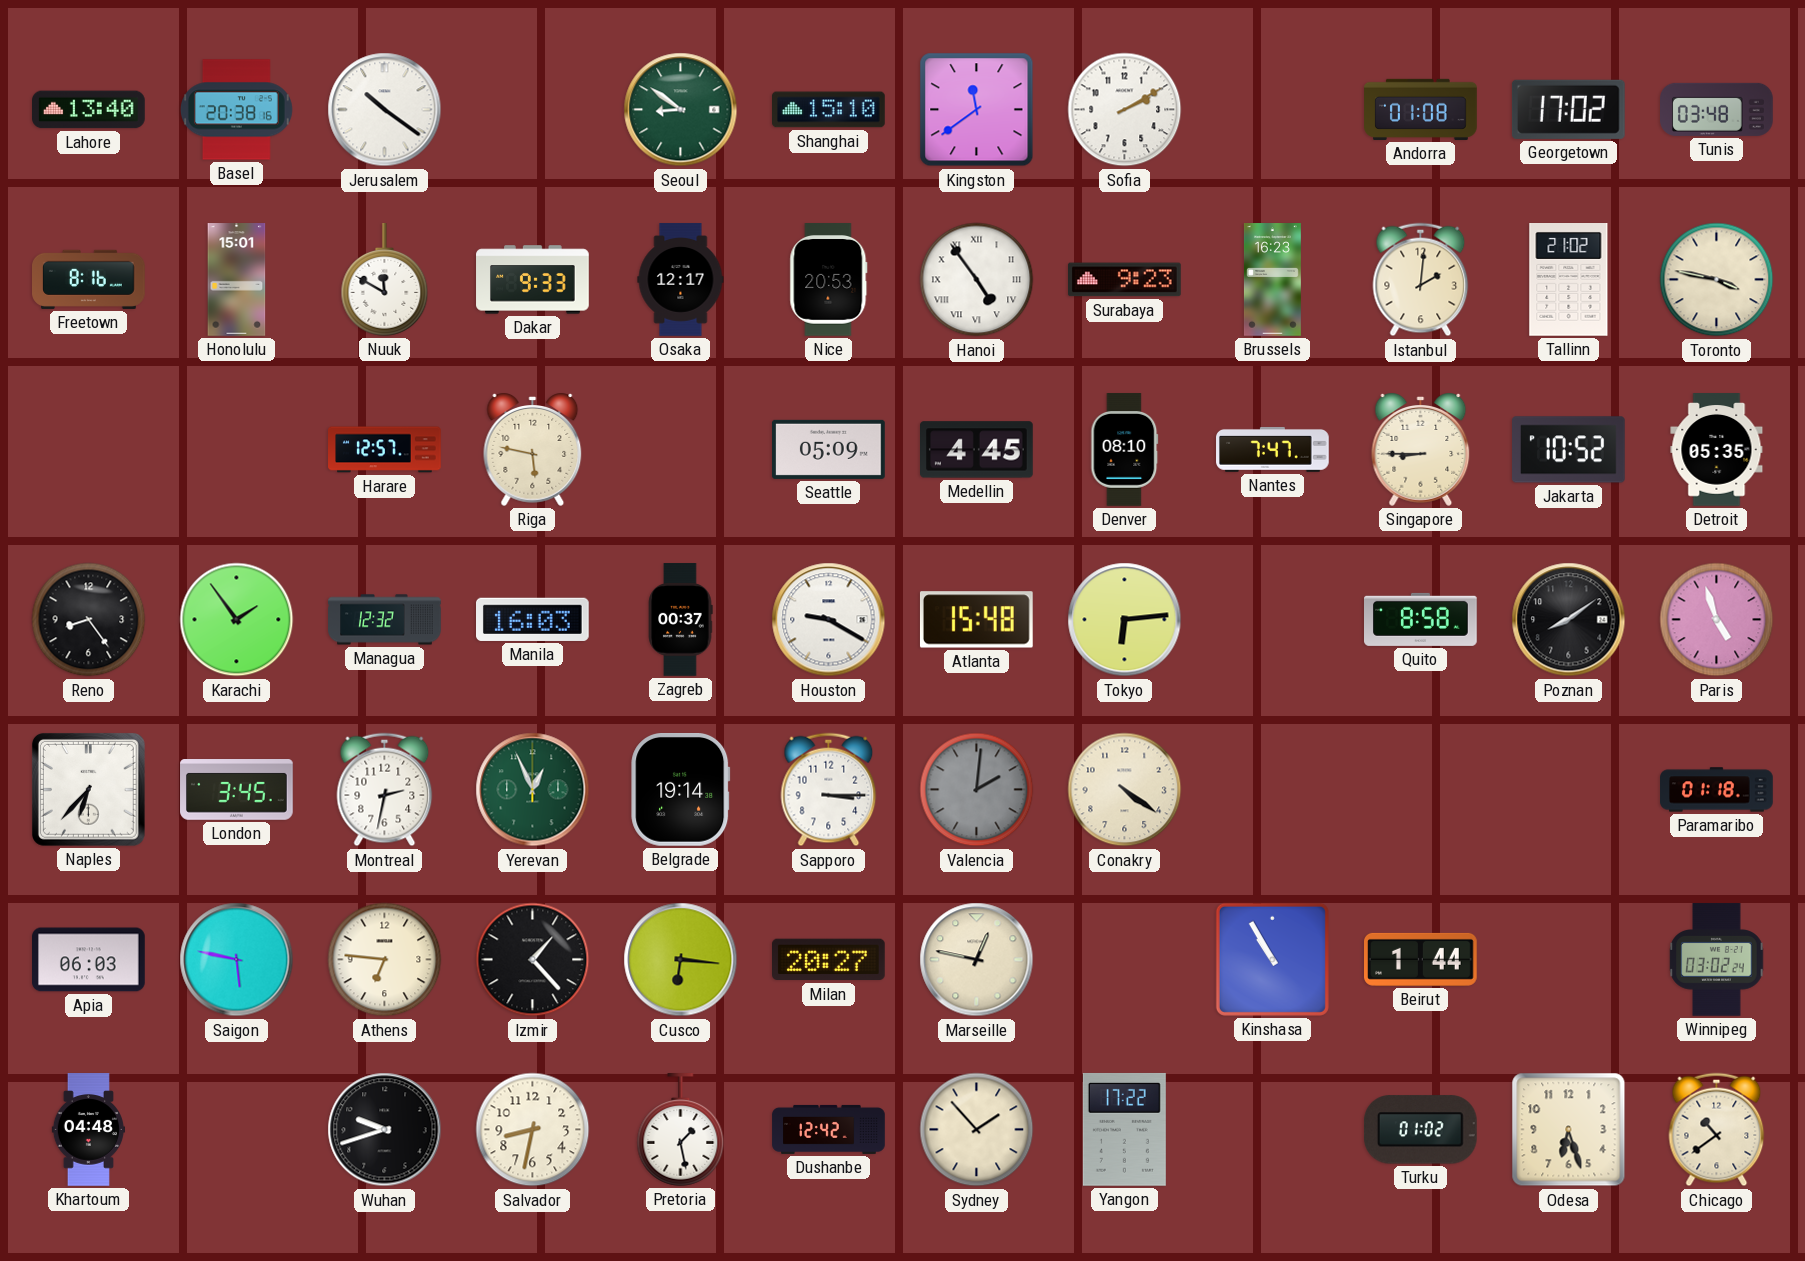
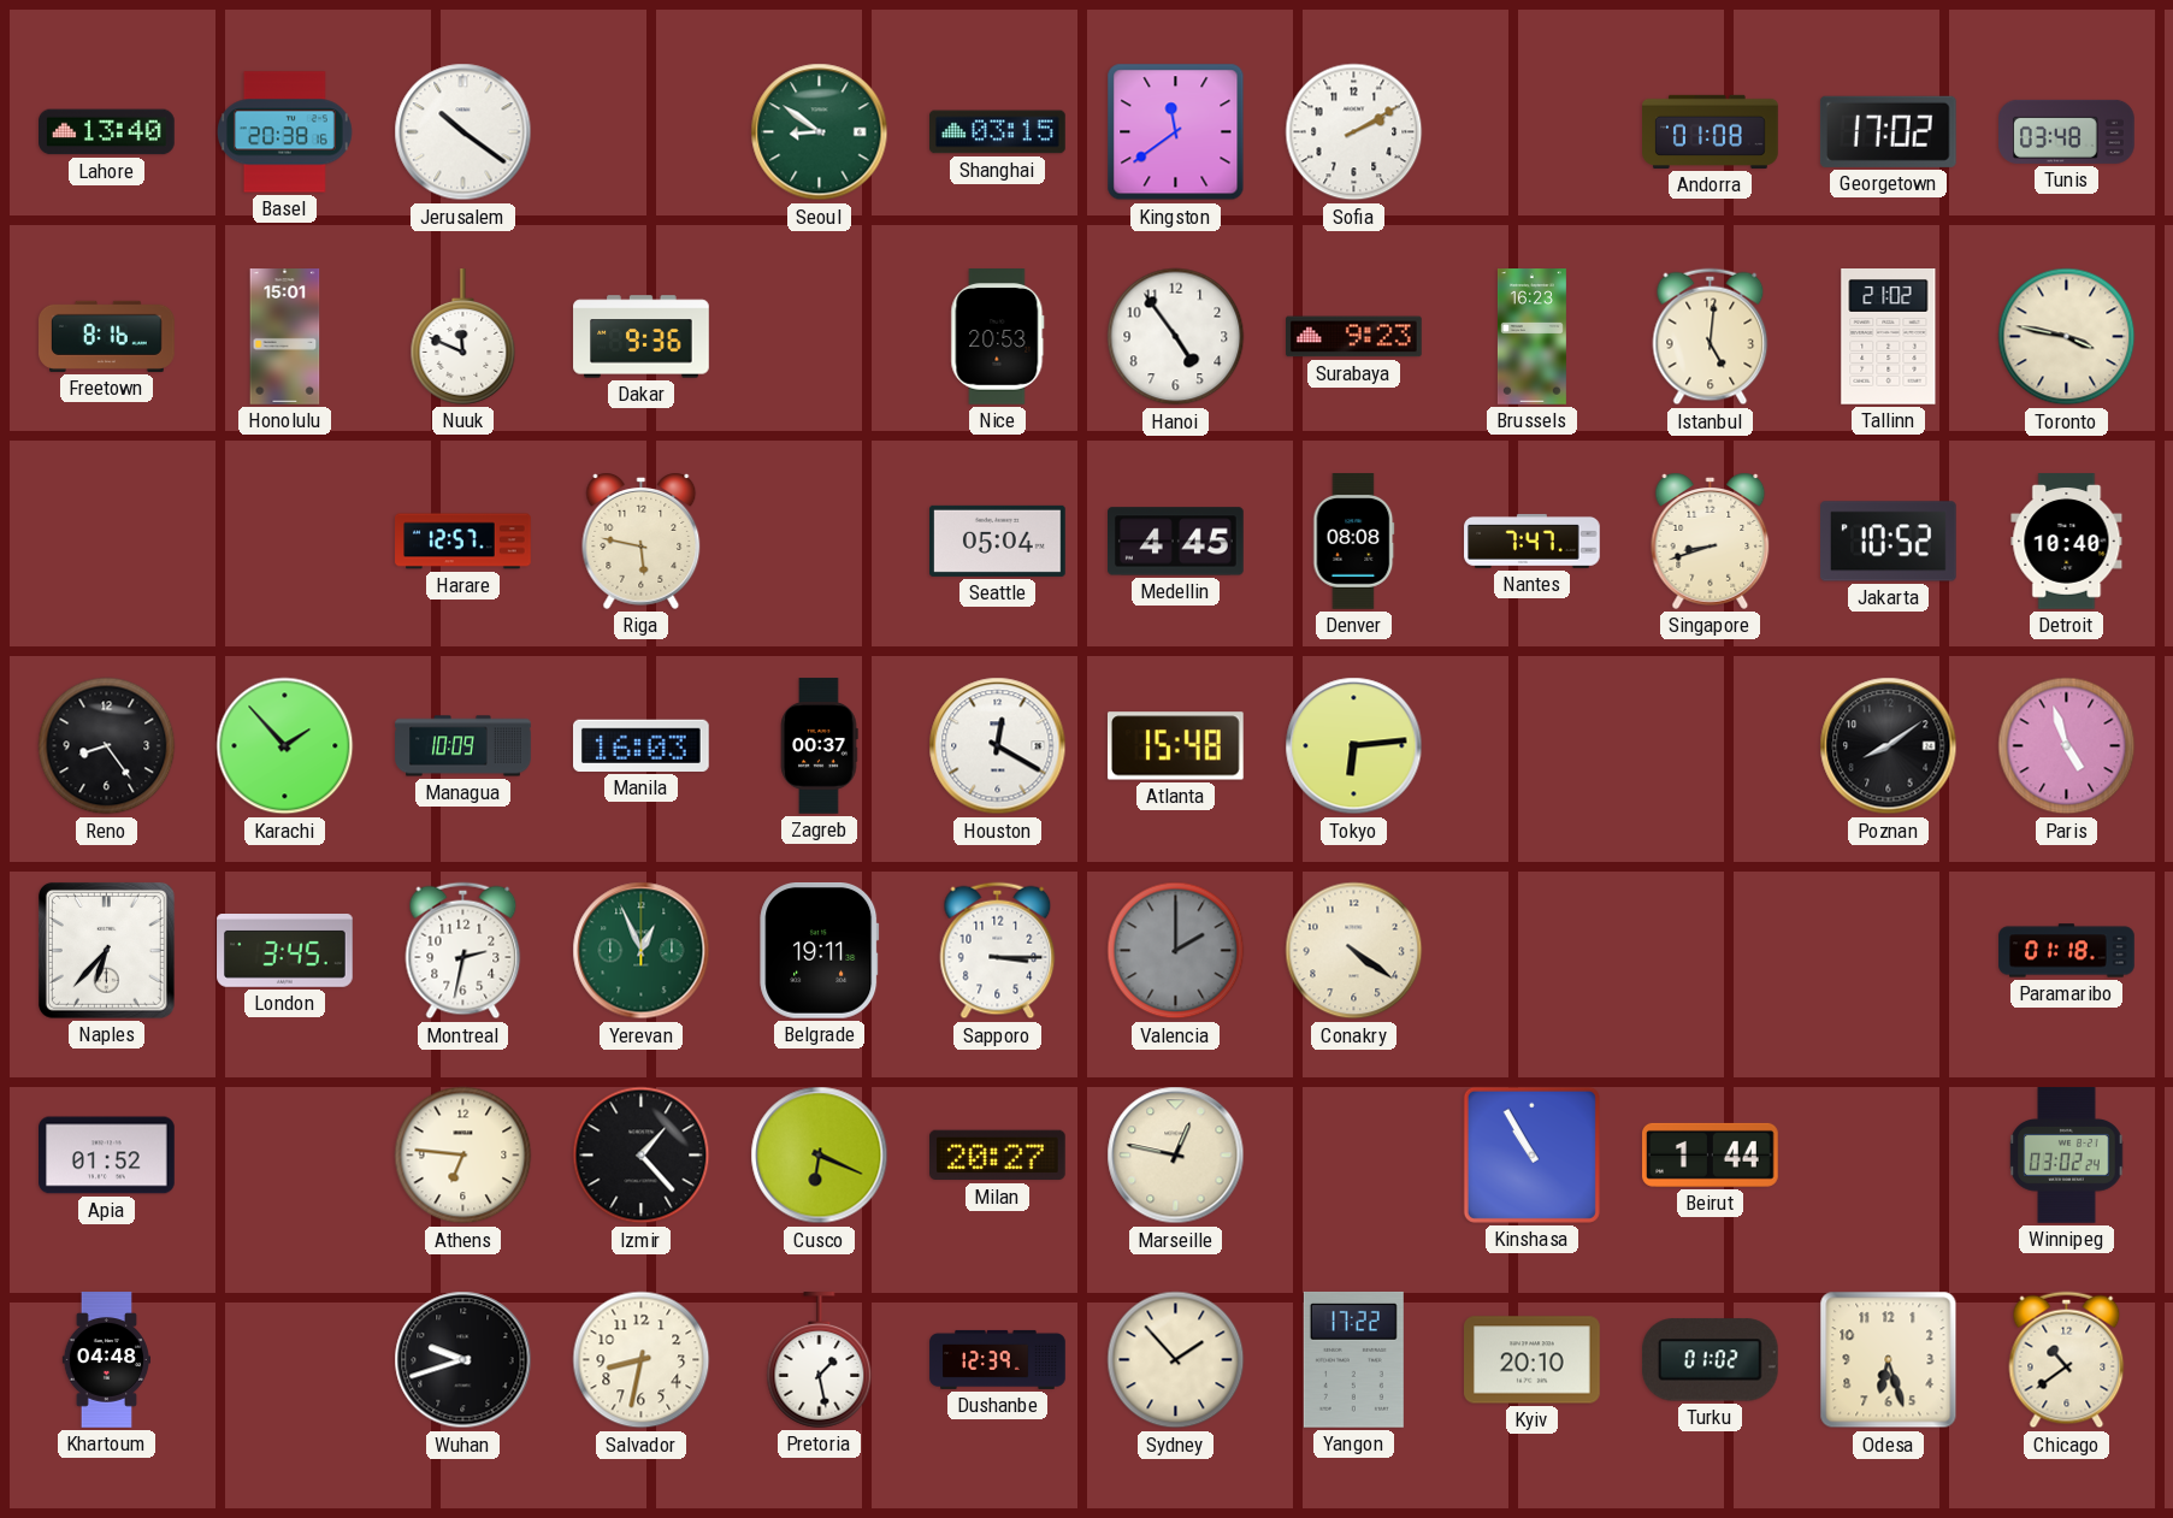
Shanghai: 15:10 -> 03:15
Nuuk: 11:50 -> 11:49
Dakar: 9:33 -> 9:36
Osaka: 12:17 -> none
Hanoi numerals: Roman -> Arabic
Istanbul: 2:01 -> 5:01
Seattle: 05:09 -> 05:04
Denver: 08:10 -> 08:08
Singapore: 8:45 -> 8:42
Detroit: 05:35 -> 10:40
Karachi: 1:54 -> 1:53
Managua: 12:32 -> 10:09
Houston: 9:20 -> 12:20
Quito: 8:58 -> none
Belgrade: 19:14 -> 19:11
Valencia: 2:01 -> 2:00
Apia: 06:03 -> 01:52
Saigon: 5:47 -> none
Cusco: 6:16 -> 6:19
Dushanbe: 12:42 -> 12:39
Kyiv: none -> 20:10
